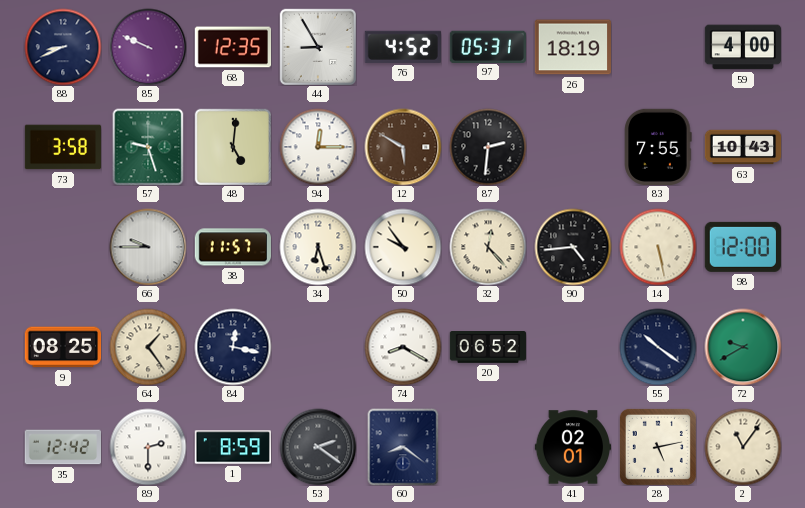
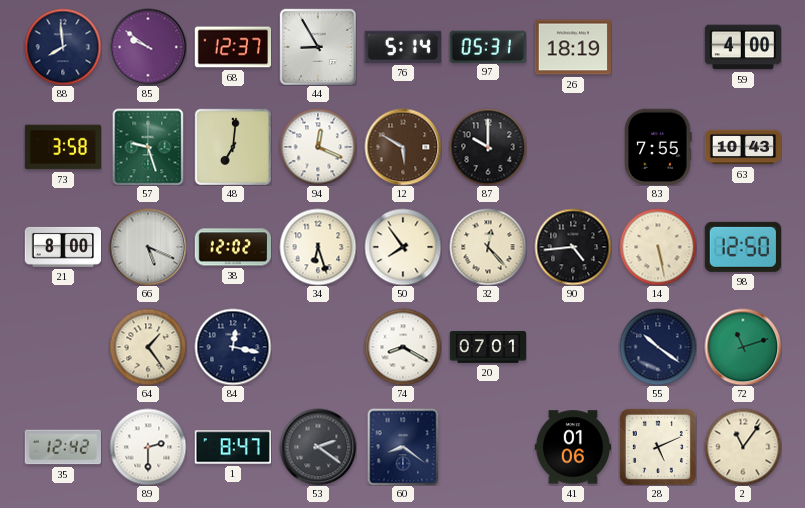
88: 8:41 -> 7:59
85: 9:49 -> 9:51
68: 12:35 -> 12:37
76: 4:52 -> 5:14
48: 5:01 -> 7:01
94: 12:15 -> 12:19
87: 2:31 -> 10:00
21: none -> 8:00
66: 9:45 -> 5:19
38: 11:57 -> 12:02
50: 9:54 -> 7:54
98: 12:00 -> 12:50
9: 08:25 -> none
20: 06:52 -> 07:01
72: 9:40 -> 11:12
1: 8:59 -> 8:47
41: 02:01 -> 01:06
28: 5:13 -> 5:11
